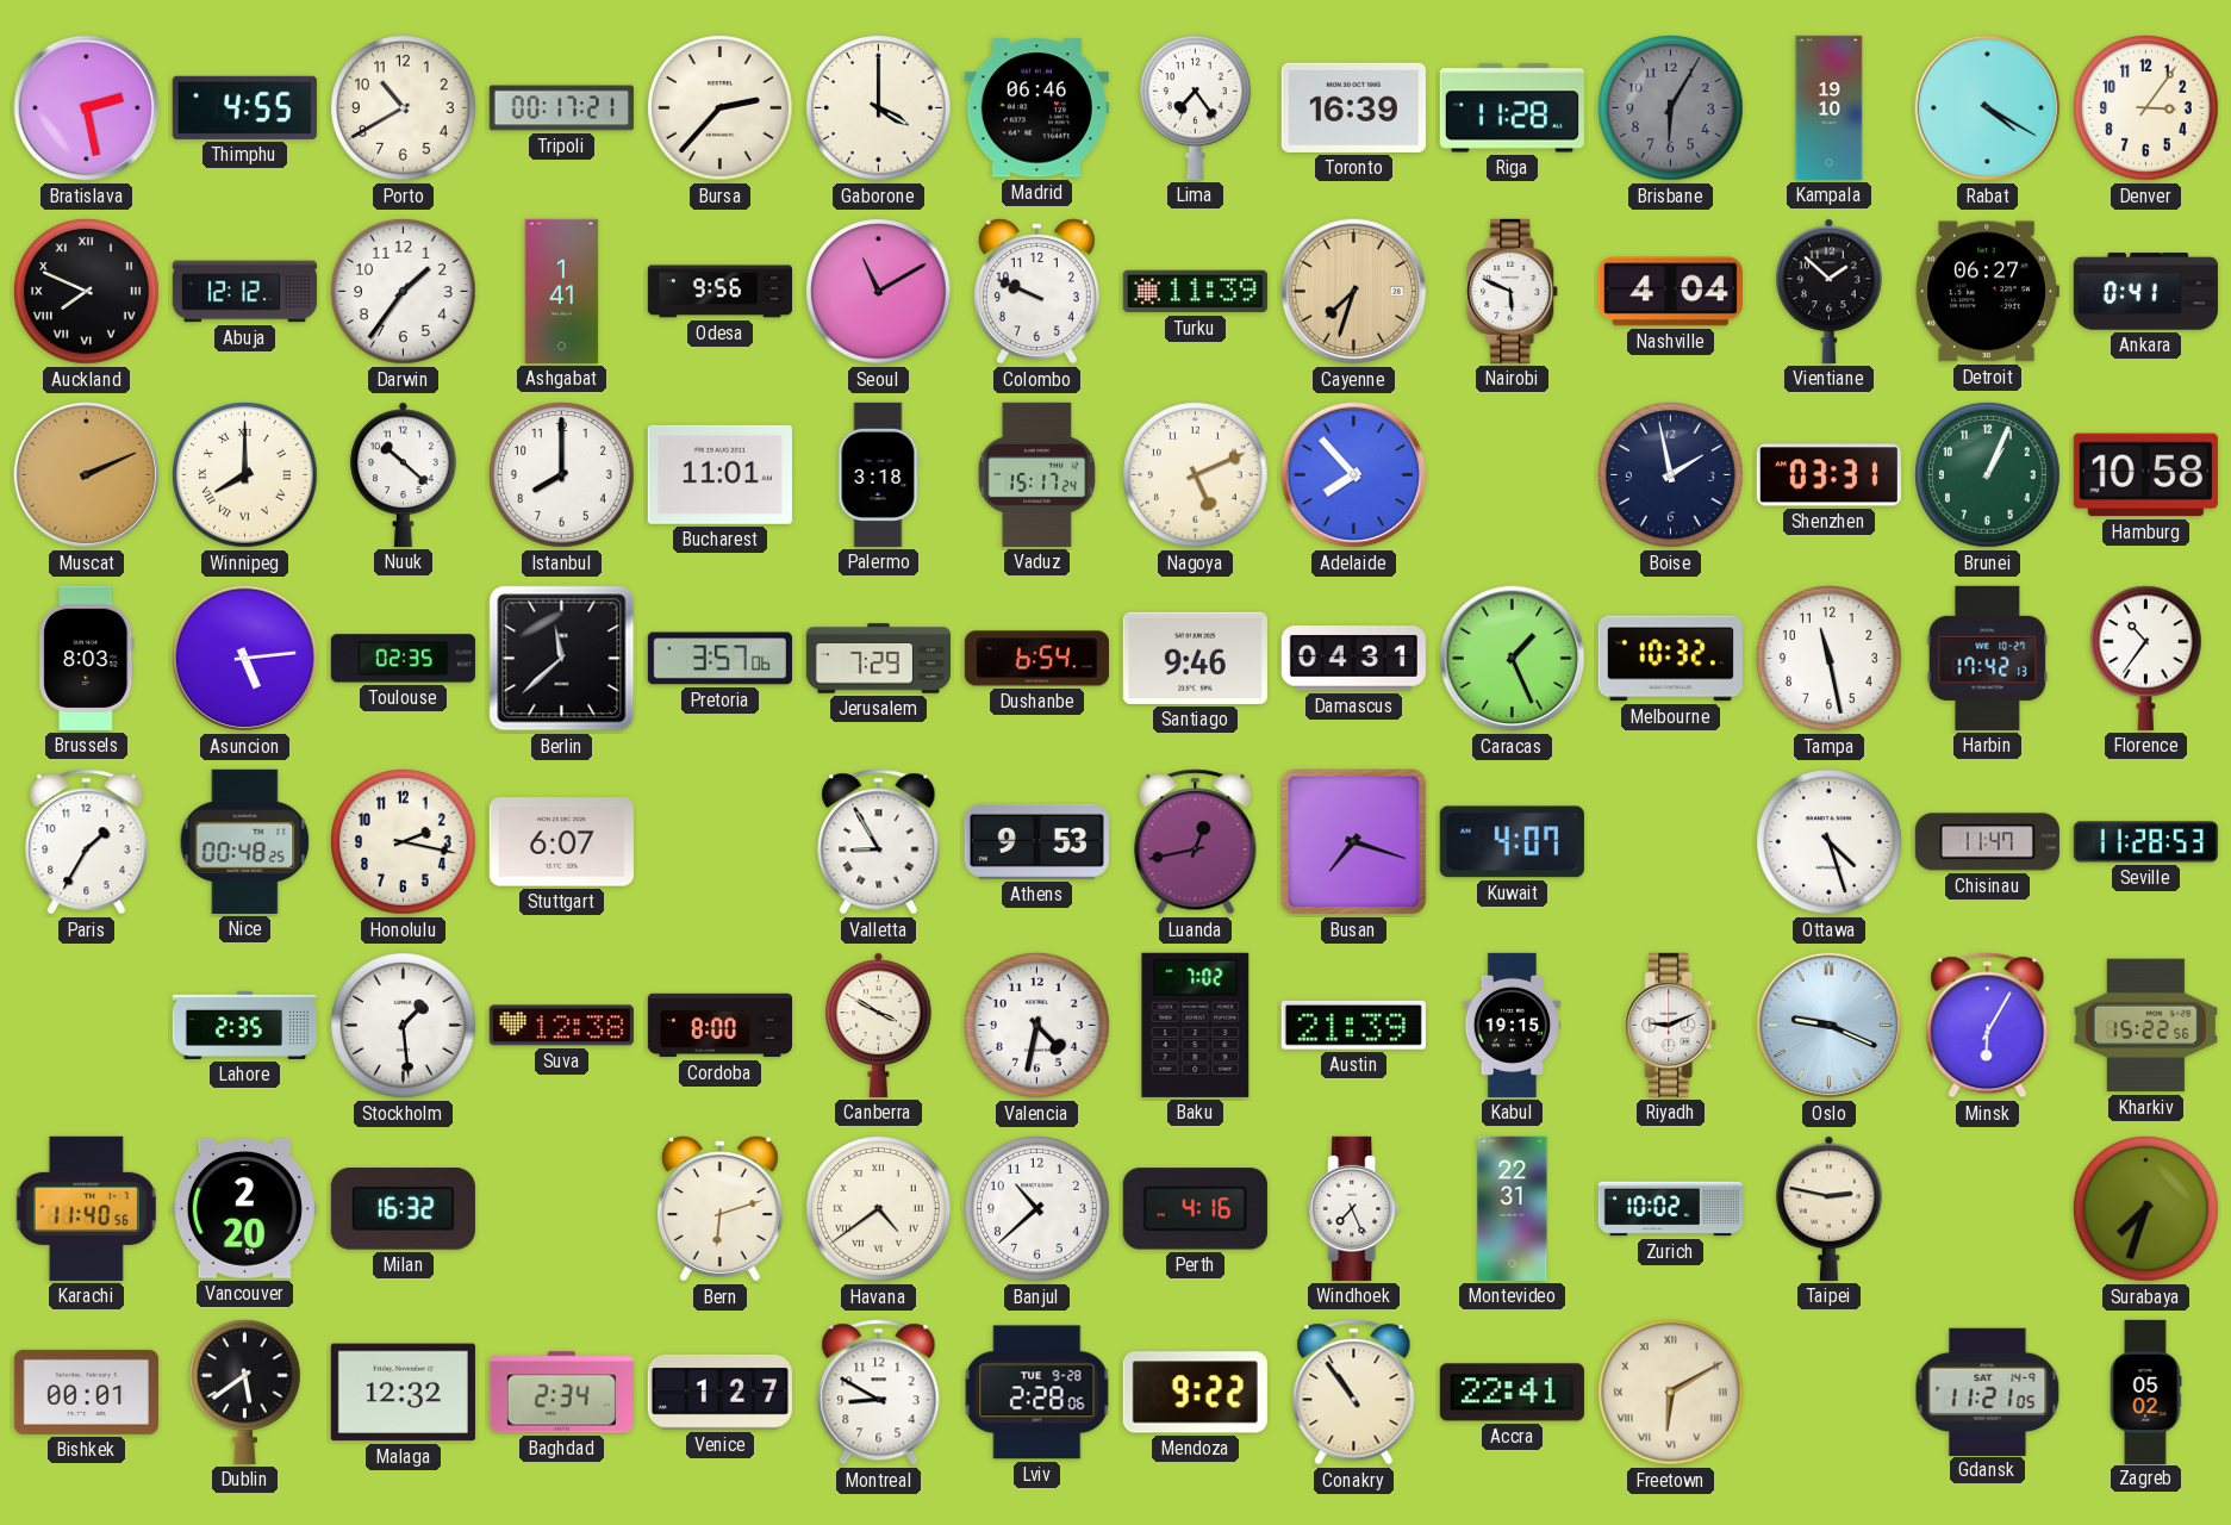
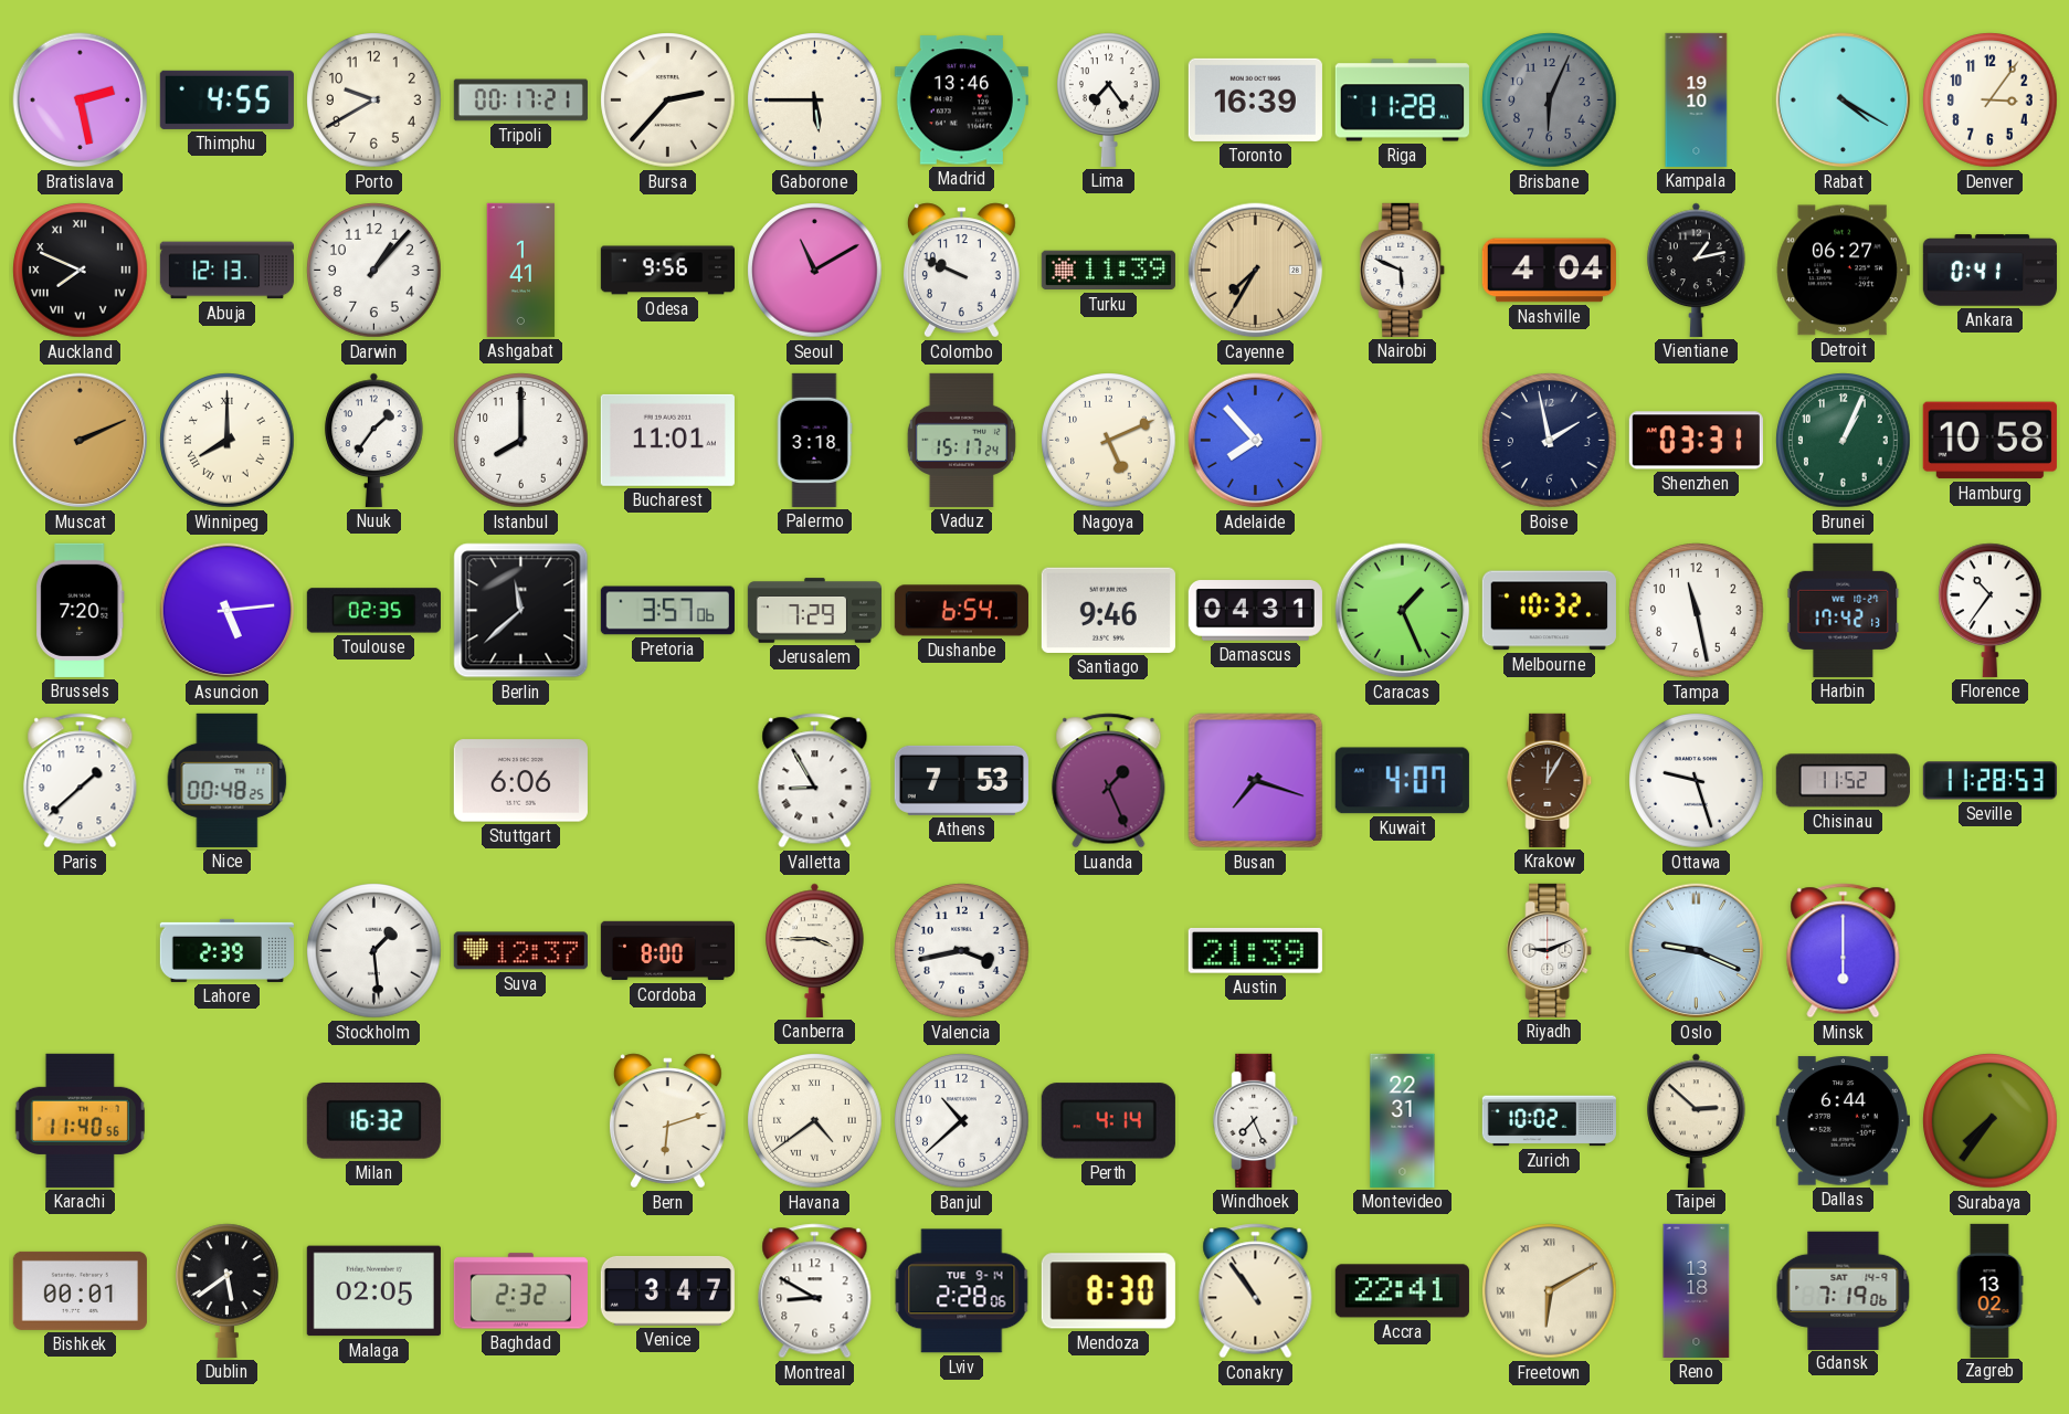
Porto: 10:40 -> 9:40
Gaborone: 4:00 -> 5:45
Madrid: 06:46 -> 13:46
Brisbane: 6:05 -> 6:04
Abuja: 12:12 -> 12:13
Darwin: 1:36 -> 1:07
Cayenne: 7:33 -> 7:35
Vientiane: 1:52 -> 1:13
Nuuk: 10:22 -> 1:36
Brussels: 8:03 -> 7:20
Paris: 1:35 -> 1:38
Honolulu: 2:17 -> none
Stuttgart: 6:07 -> 6:06
Athens: 9:53 -> 7:53
Luanda: 12:43 -> 1:26
Krakow: none -> 12:05
Ottawa: 4:27 -> 9:27
Chisinau: 11:47 -> 11:52
Lahore: 2:35 -> 2:39
Suva: 12:38 -> 12:37
Canberra: 3:50 -> 3:45
Valencia: 4:32 -> 3:43
Baku: 7:02 -> none
Kabul: 19:15 -> none
Minsk: 6:05 -> 6:00
Kharkiv: 15:22 -> none
Vancouver: 2:20 -> none
Perth: 4:16 -> 4:14
Taipei: 2:47 -> 2:52
Dallas: none -> 6:44
Surabaya: 7:33 -> 7:36
Malaga: 12:32 -> 02:05
Baghdad: 2:34 -> 2:32
Venice: 1:27 -> 3:47
Lviv date: TUE 9-28 -> TUE 9-14
Mendoza: 9:22 -> 8:30
Reno: none -> 13:18
Gdansk: 11:21 -> 7:19
Zagreb: 05:02 -> 13:02
